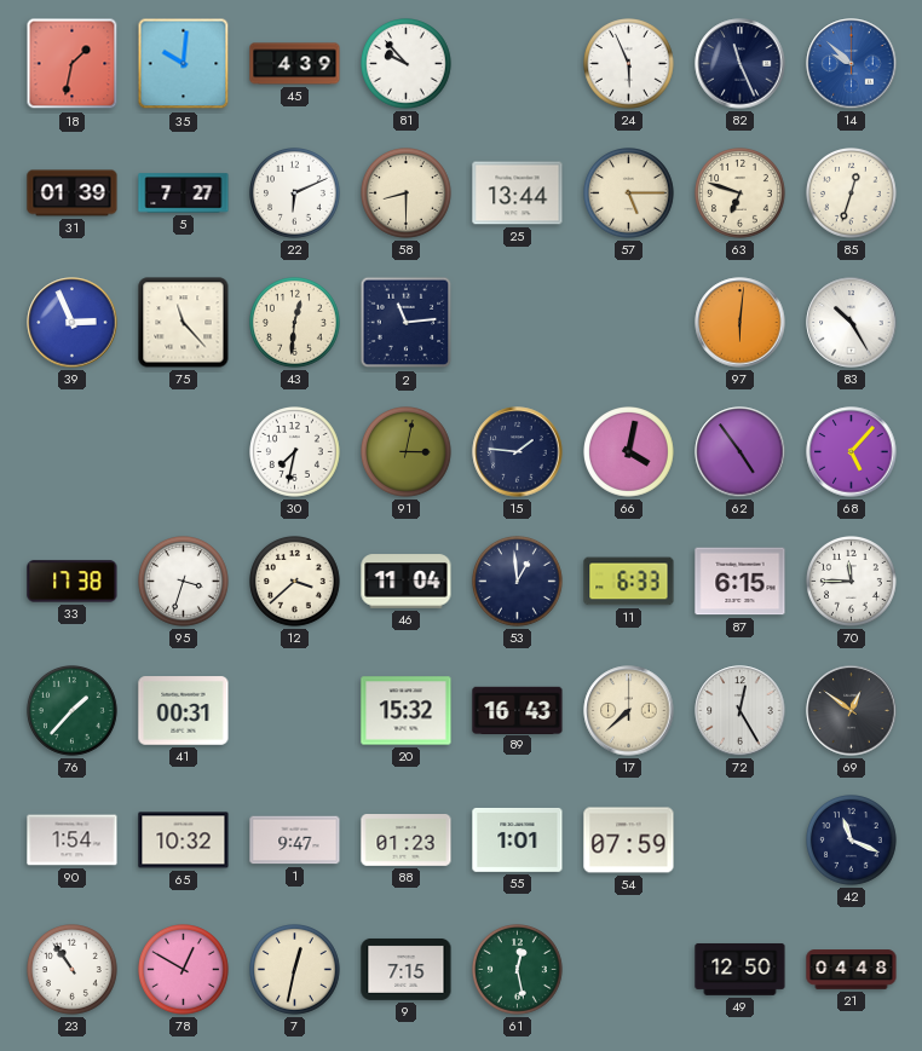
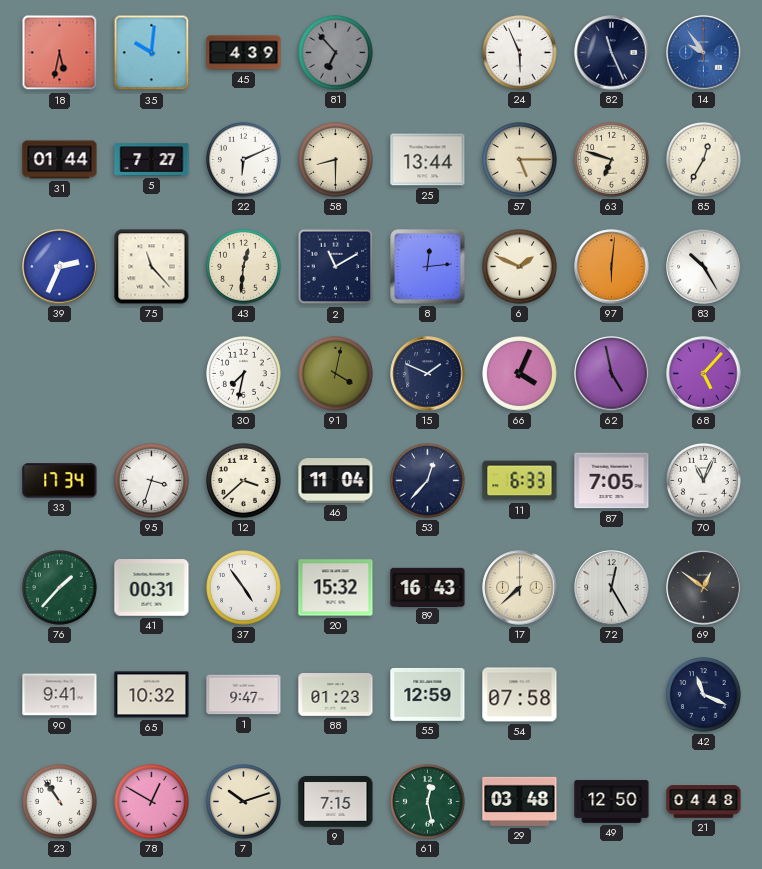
18: 1:32 -> 5:32
81: 9:53 -> 6:53
81 dial: white -> grey
14: 9:52 -> 9:54
31: 01:39 -> 01:44
85: 12:33 -> 12:35
39: 2:56 -> 2:34
2: 11:14 -> 11:10
8: none -> 12:14
6: none -> 1:49
91: 3:02 -> 4:02
15: 1:46 -> 1:49
66: 4:02 -> 4:04
62: 4:54 -> 4:58
33: 17:38 -> 17:34
53: 12:59 -> 12:37
87: 6:15 -> 7:05
70: 11:45 -> 11:04
37: none -> 4:54
90: 1:54 -> 9:41
55: 1:01 -> 12:59
54: 07:59 -> 07:58
7: 12:32 -> 10:12
29: none -> 03:48
